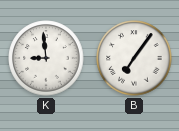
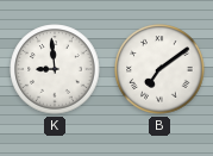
B: 7:06 -> 7:09
